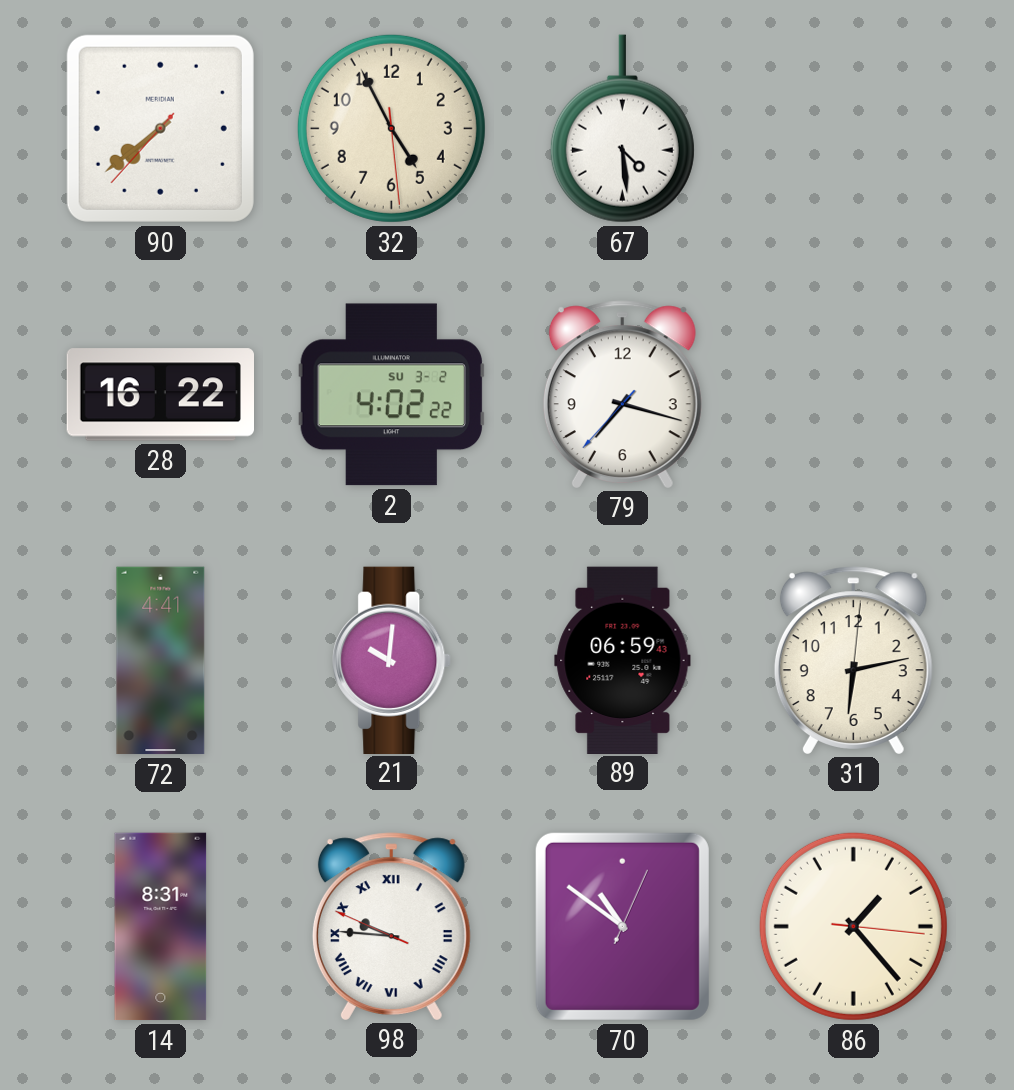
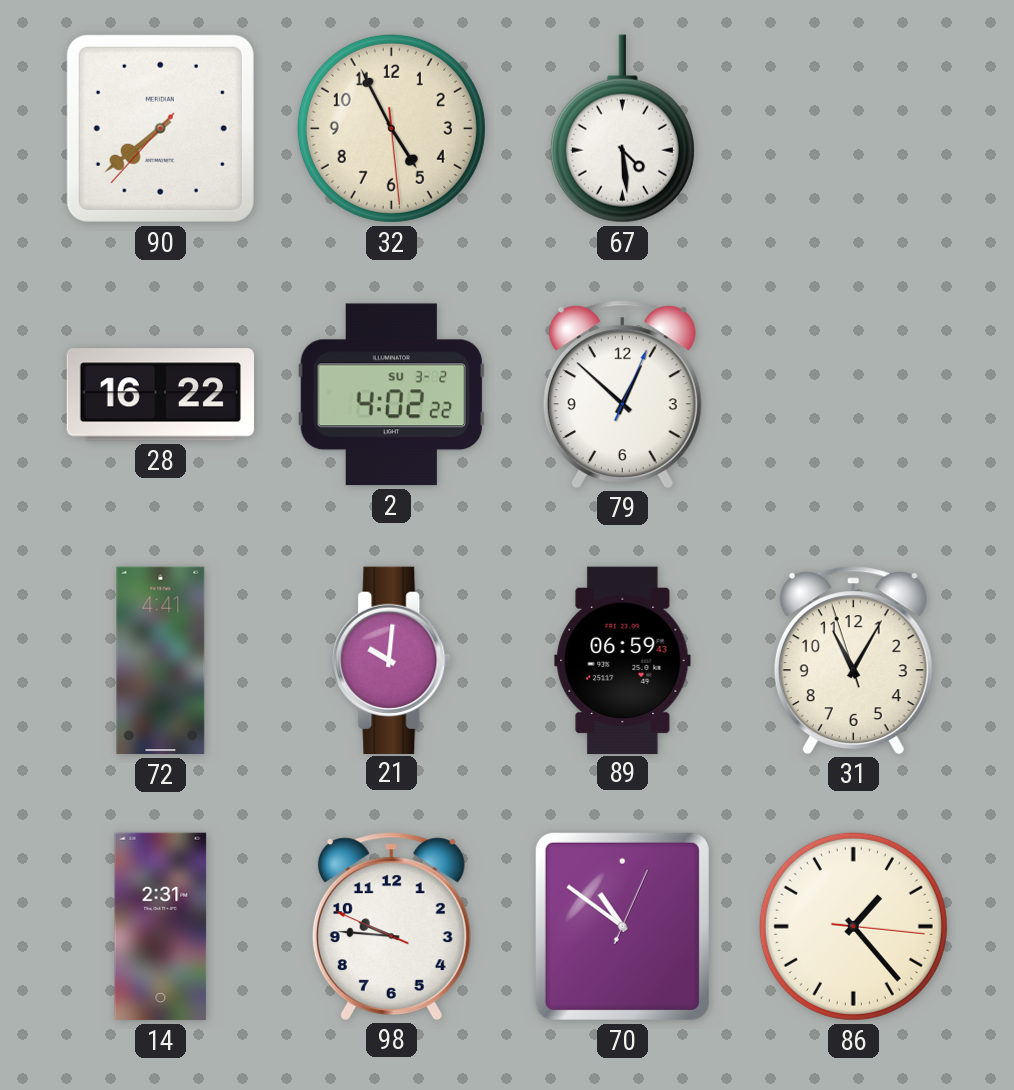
79: 7:17 -> 12:52
31: 6:13 -> 11:04
14: 8:31 -> 2:31
98 numerals: Roman -> Arabic
